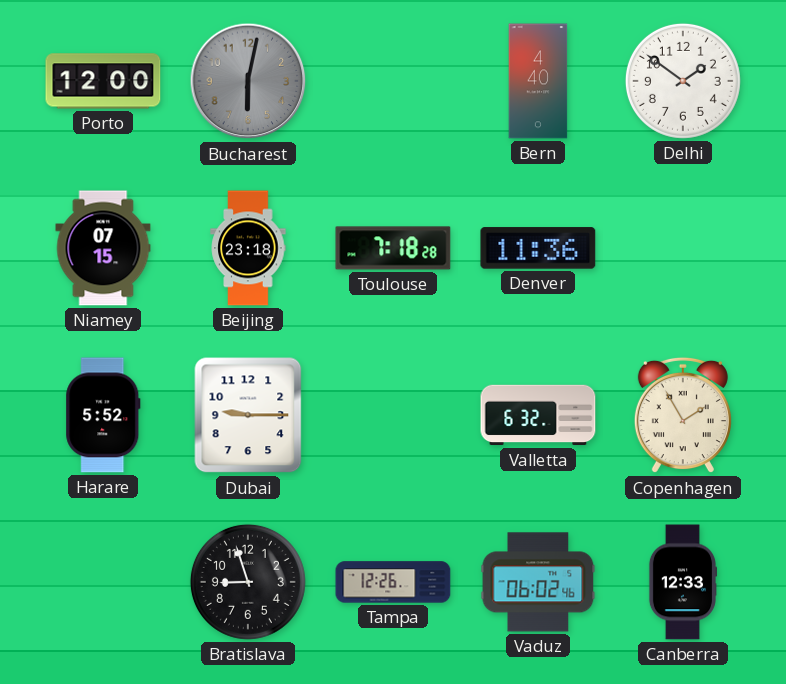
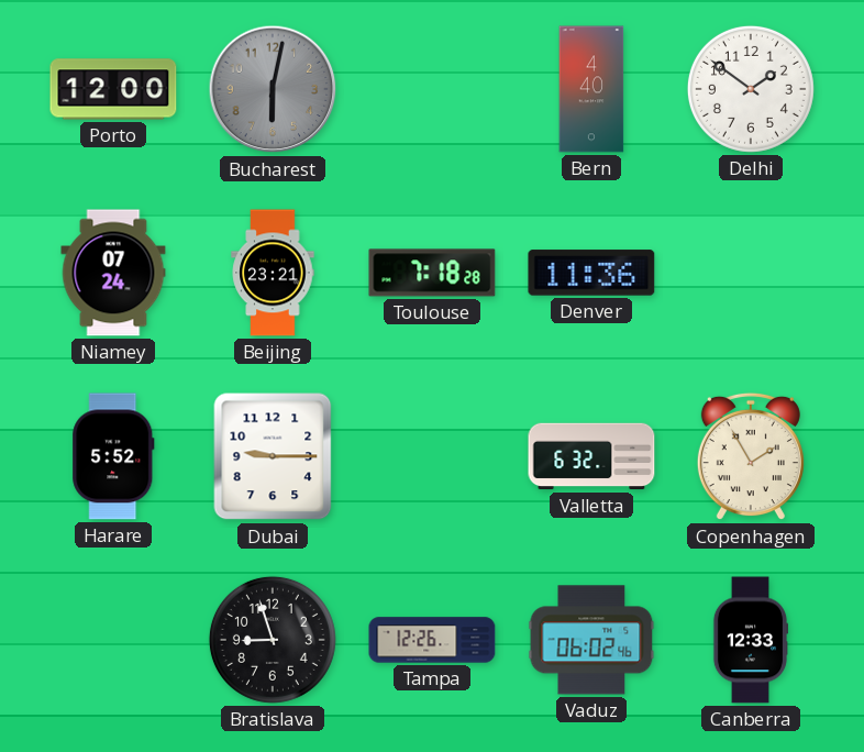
Niamey: 07:15 -> 07:24
Beijing: 23:18 -> 23:21
